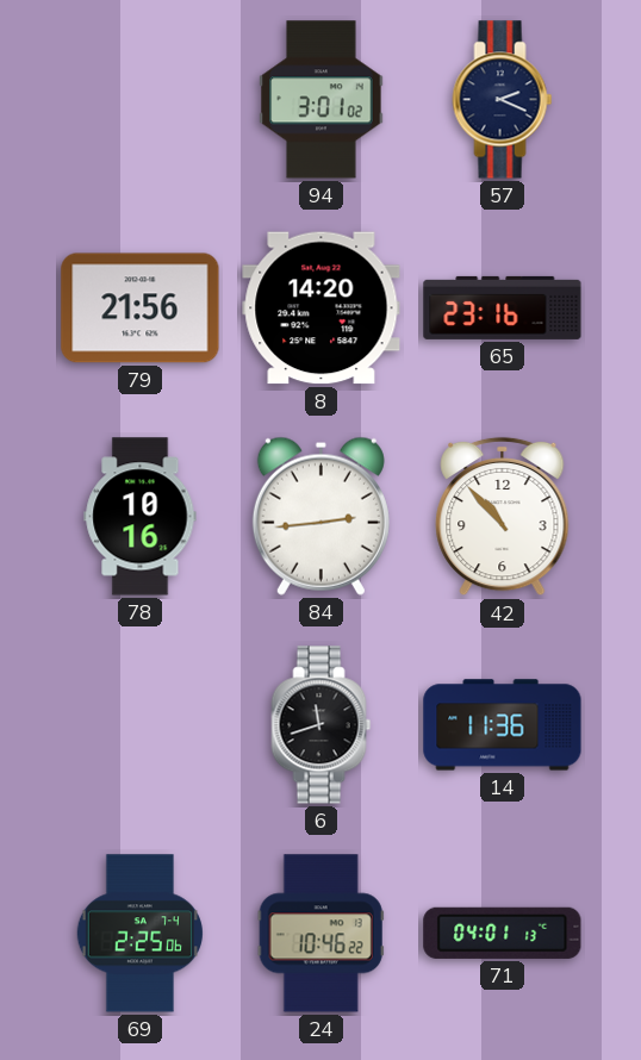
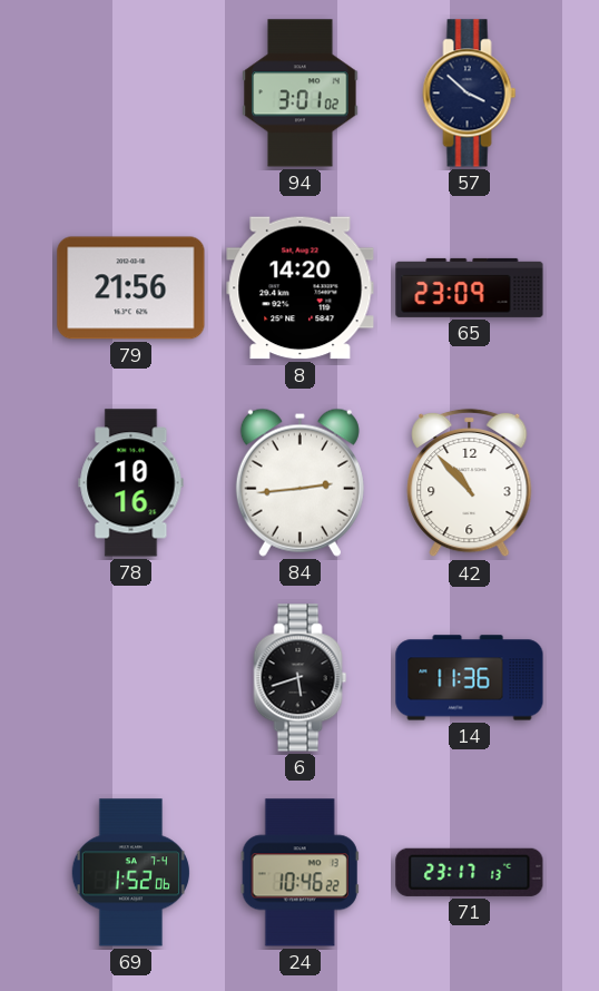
57: 2:19 -> 3:52
65: 23:16 -> 23:09
6: 11:42 -> 5:42
69: 2:25 -> 1:52
71: 04:01 -> 23:17
